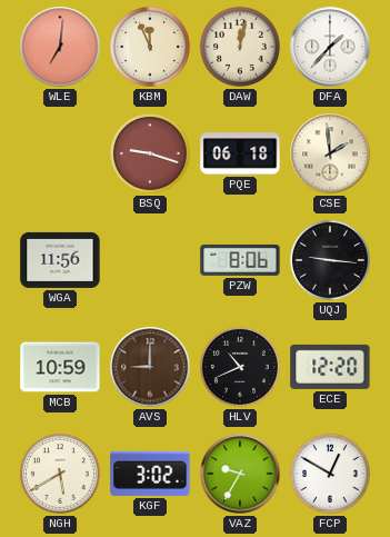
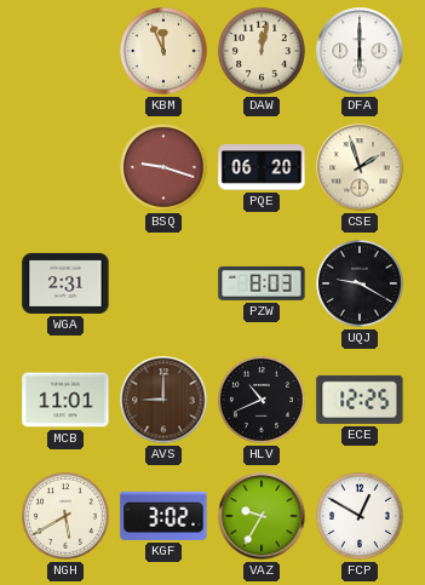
WLE: 7:01 -> none
DFA: 1:37 -> 6:00
PQE: 06:18 -> 06:20
CSE: 1:59 -> 1:57
WGA: 11:56 -> 2:31
PZW: 8:06 -> 8:03
UQJ: 9:16 -> 9:20
MCB: 10:59 -> 11:01
ECE: 12:20 -> 12:25
